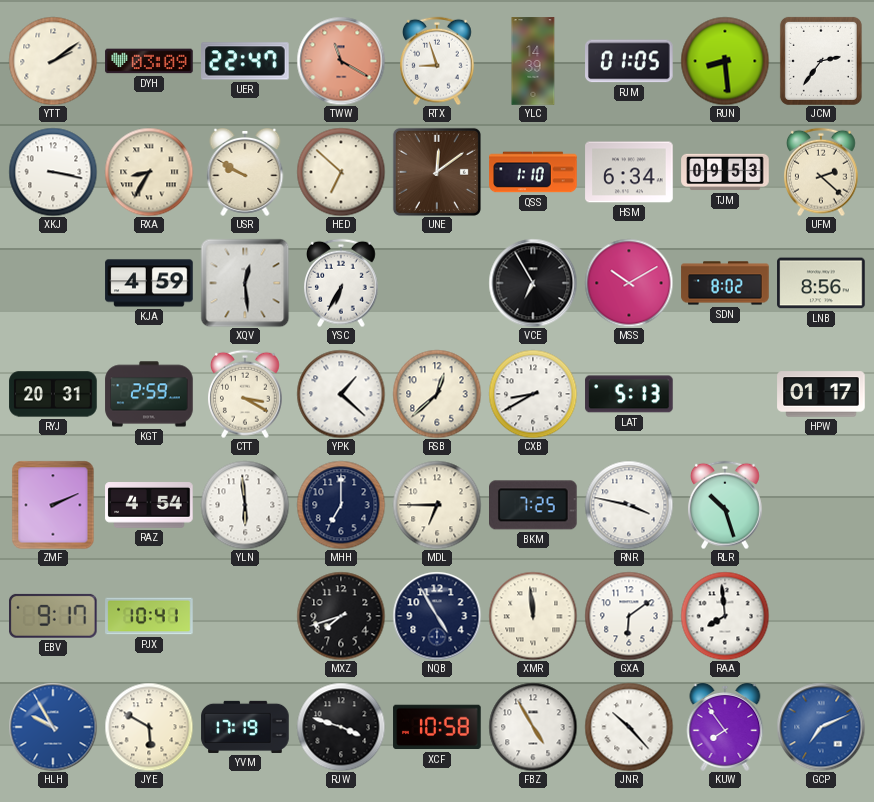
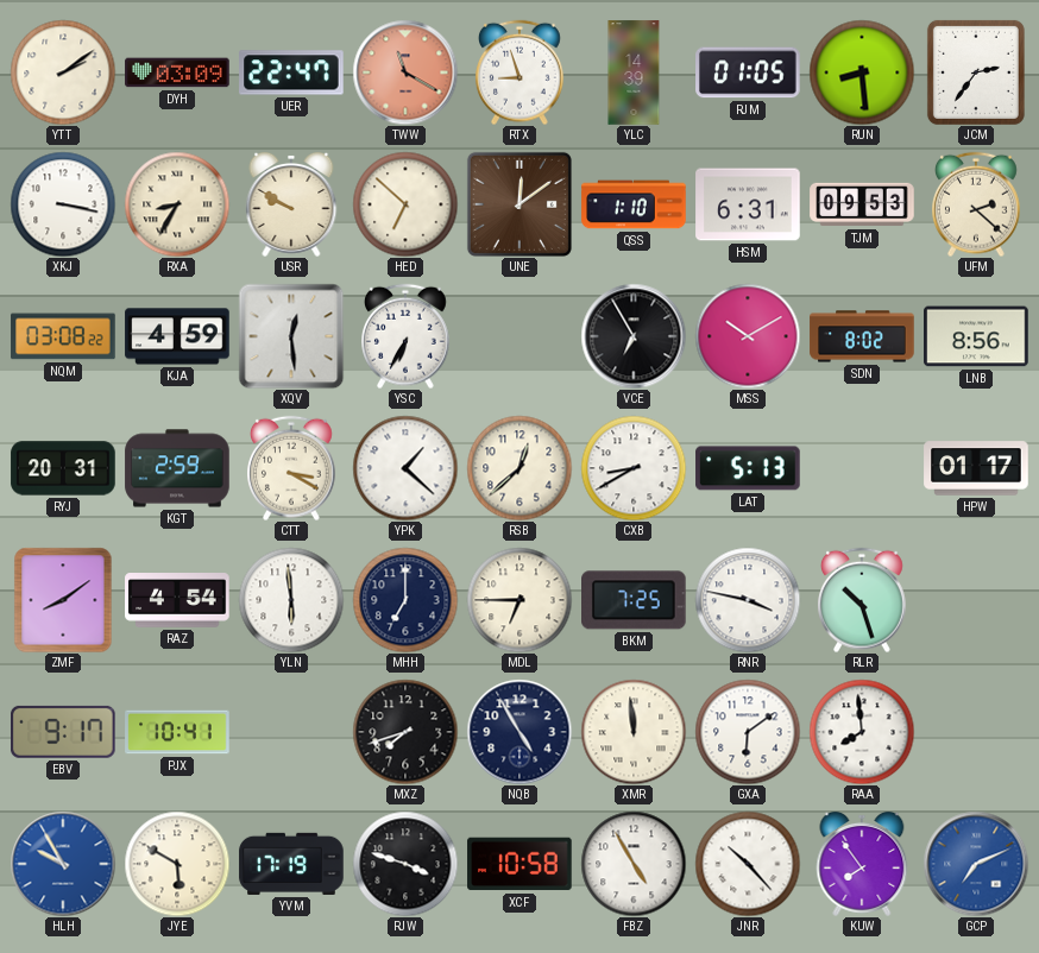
HSM: 6:34 -> 6:31
NQM: none -> 03:08
ZMF: 2:11 -> 8:09
